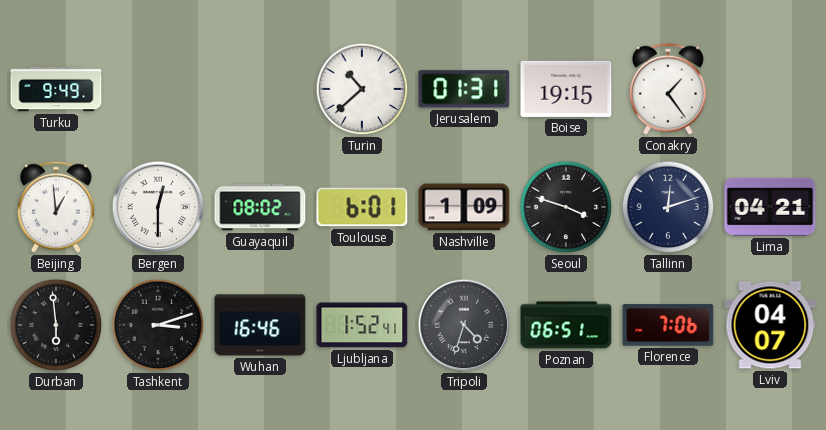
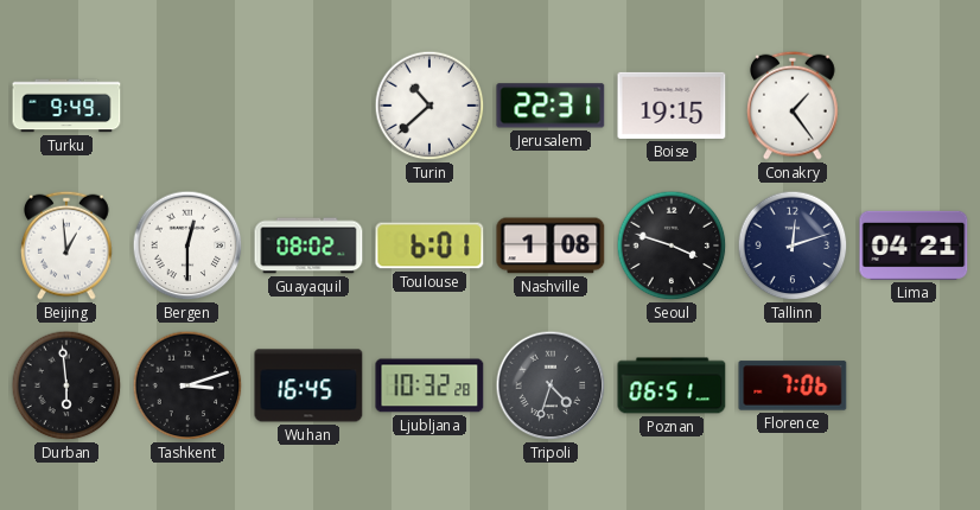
Jerusalem: 01:31 -> 22:31
Nashville: 1:09 -> 1:08
Wuhan: 16:46 -> 16:45
Ljubljana: 1:52 -> 10:32
Lviv: 04:07 -> none
